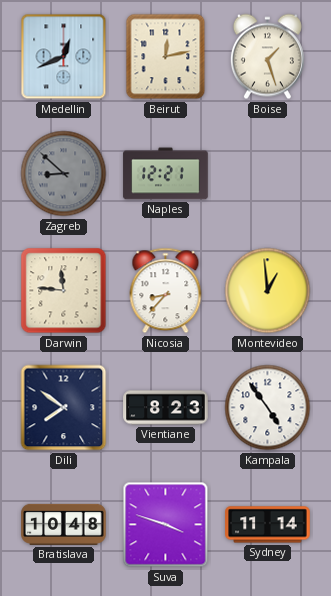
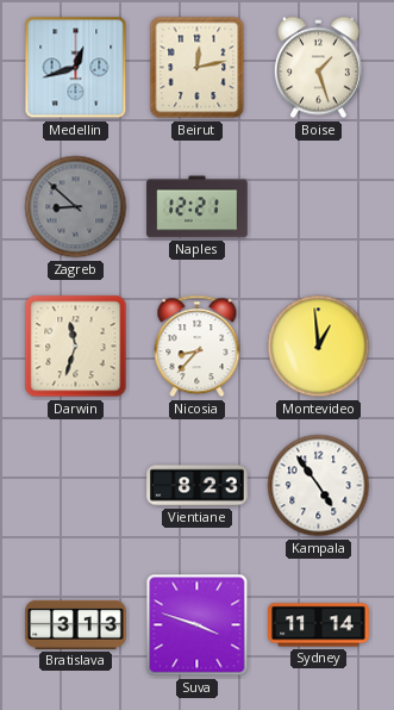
Medellin: 12:41 -> 12:42
Darwin: 11:46 -> 11:33
Dili: 7:51 -> none
Bratislava: 10:48 -> 3:13
